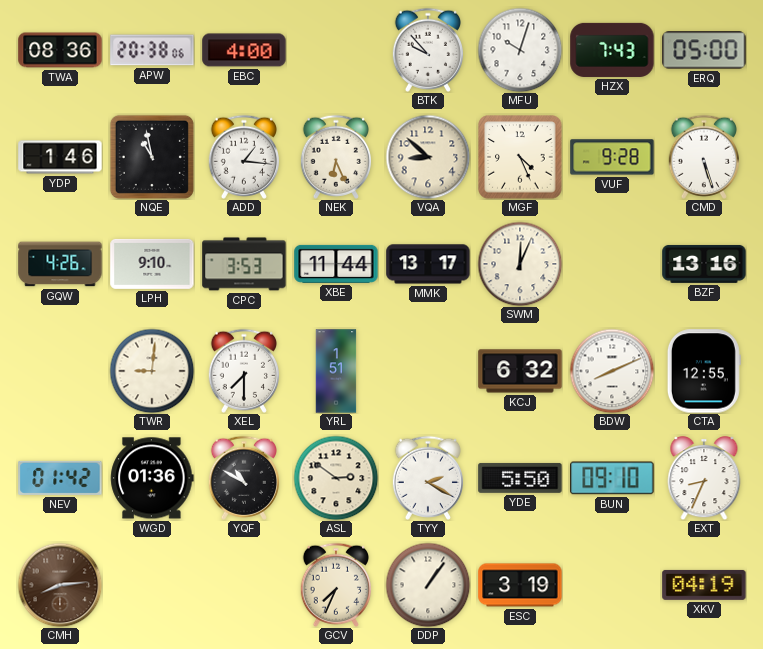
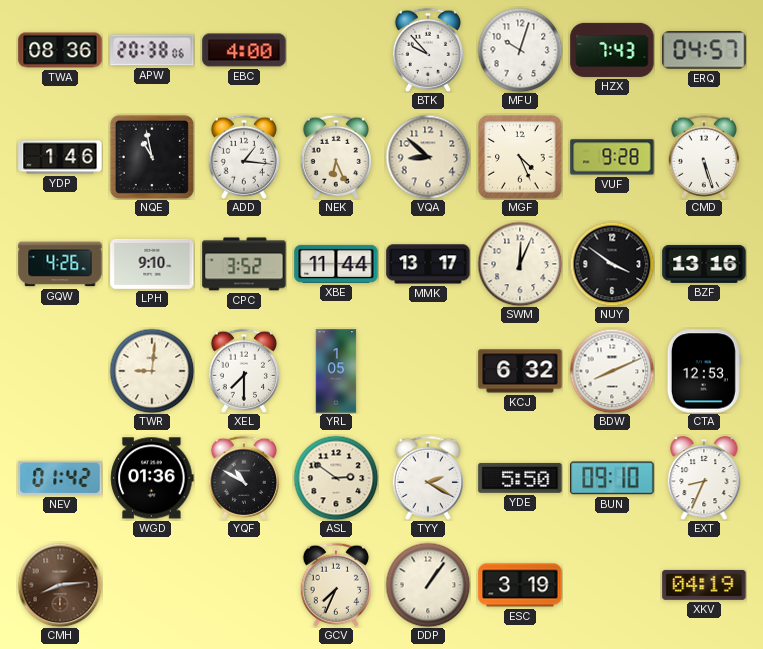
ERQ: 05:00 -> 04:57
CPC: 3:53 -> 3:52
NUY: none -> 3:51
YRL: 1:51 -> 1:05
CTA: 12:55 -> 12:53
